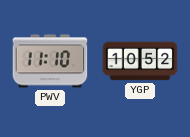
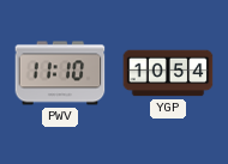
YGP: 10:52 -> 10:54
